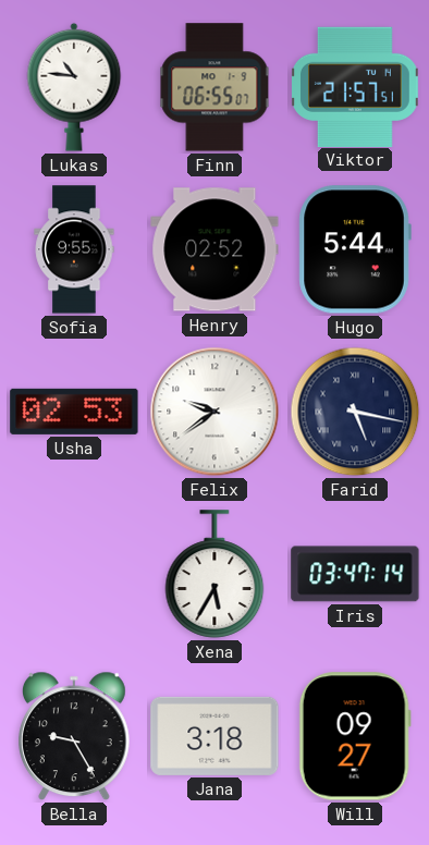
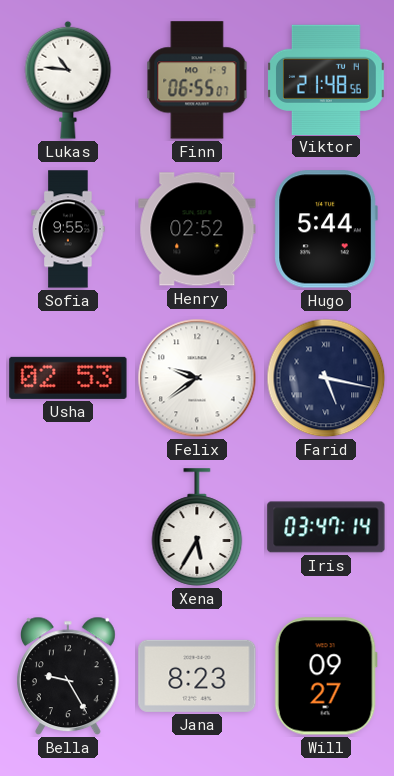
Viktor: 21:57 -> 21:48
Jana: 3:18 -> 8:23
